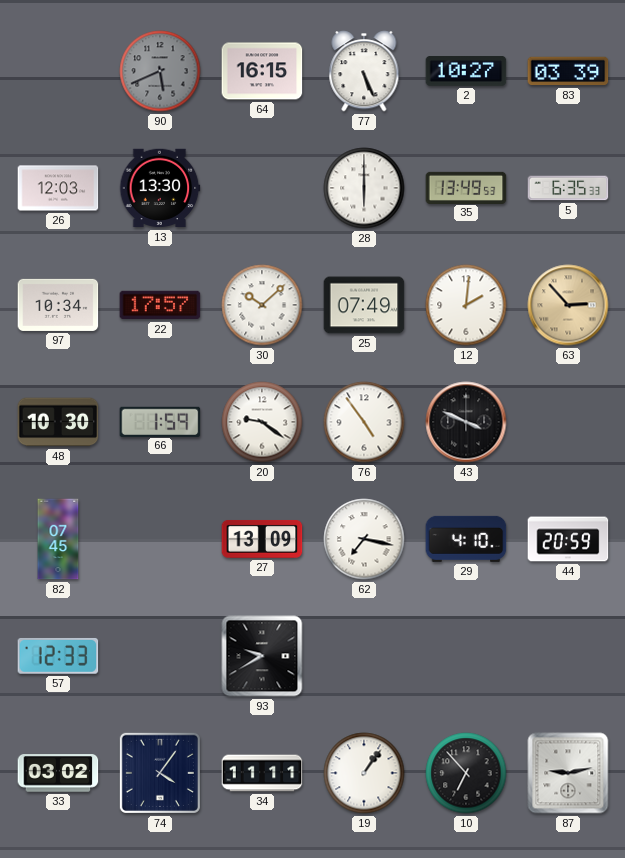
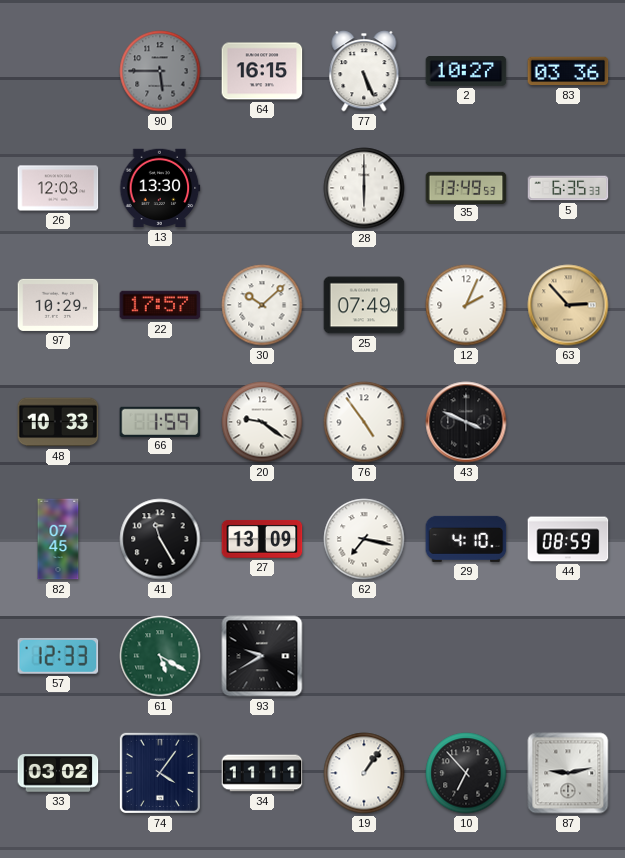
90: 5:41 -> 5:45
83: 03:39 -> 03:36
97: 10:34 -> 10:29
12: 2:01 -> 2:04
48: 10:30 -> 10:33
41: none -> 11:25
44: 20:59 -> 08:59
61: none -> 5:20
